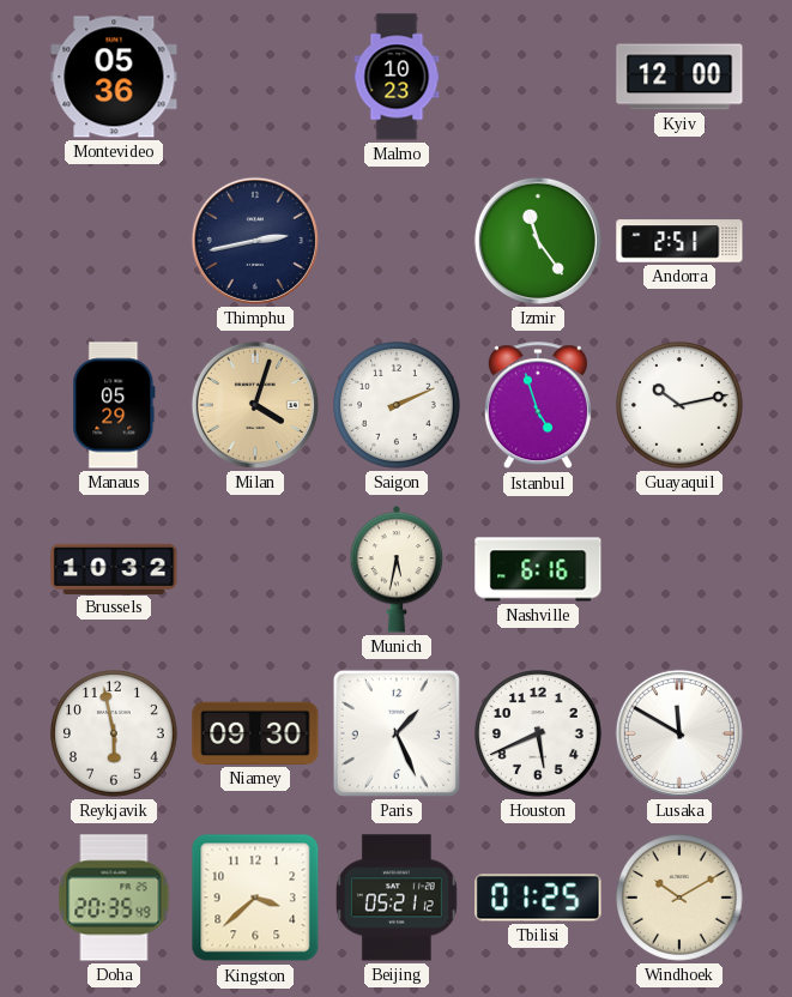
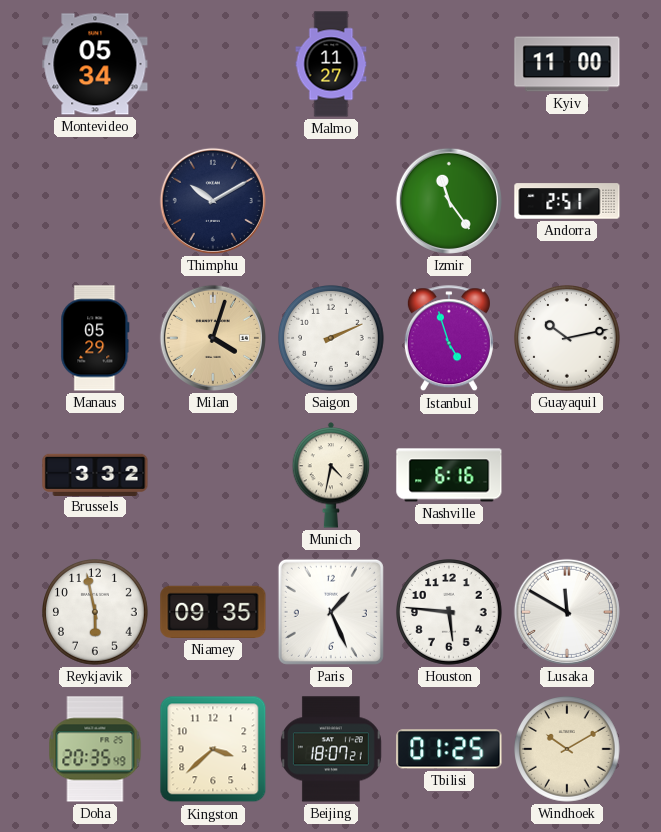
Montevideo: 05:36 -> 05:34
Malmo: 10:23 -> 11:27
Kyiv: 12:00 -> 11:00
Thimphu: 2:43 -> 10:10
Brussels: 10:32 -> 3:32
Munich: 5:32 -> 4:32
Niamey: 09:30 -> 09:35
Houston: 5:41 -> 5:46
Beijing: 05:21 -> 18:07
